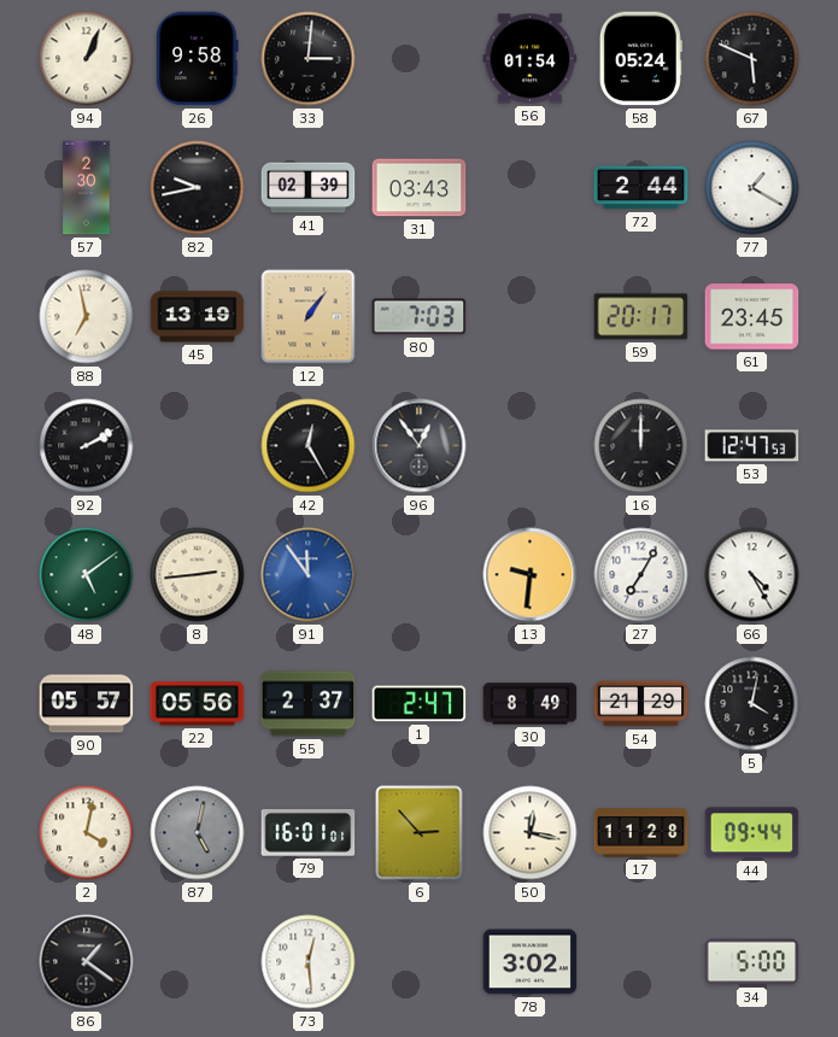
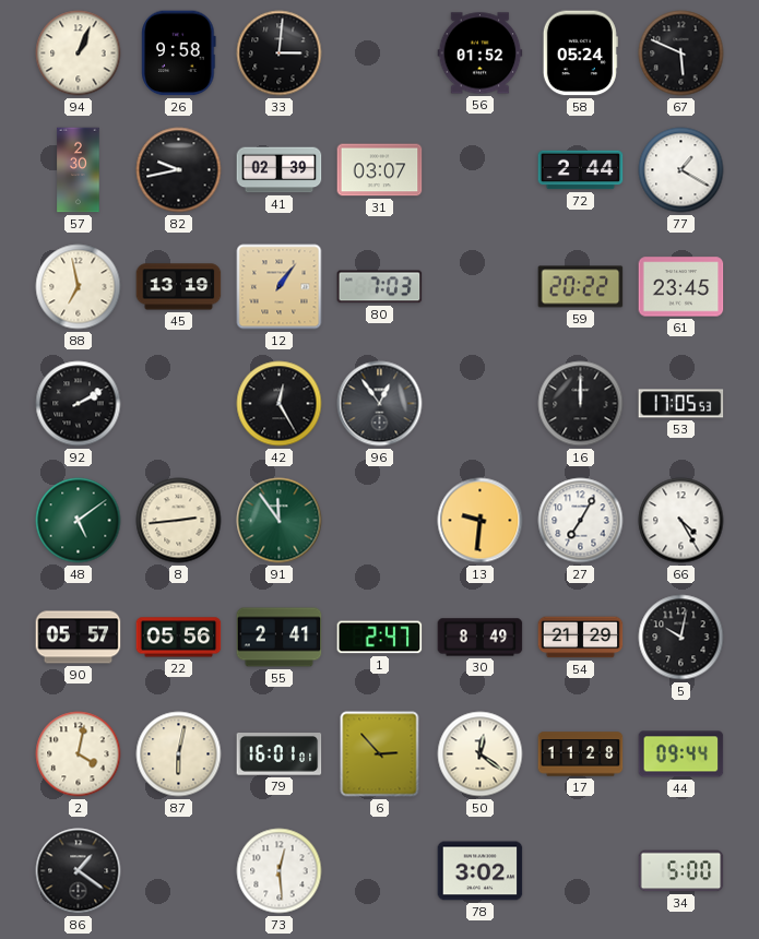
56: 01:54 -> 01:52
31: 03:43 -> 03:07
59: 20:17 -> 20:22
53: 12:47 -> 17:05
91 dial: blue -> green
55: 2:37 -> 2:41
5: 4:02 -> 10:02
87: 5:02 -> 6:02
87 dial: grey -> cream
50: 12:17 -> 12:21
